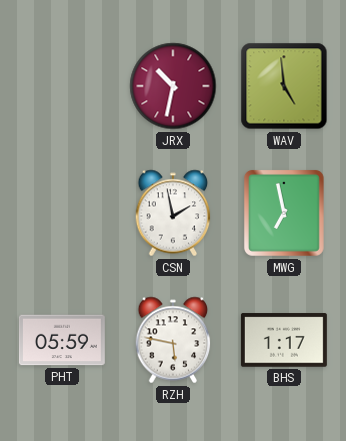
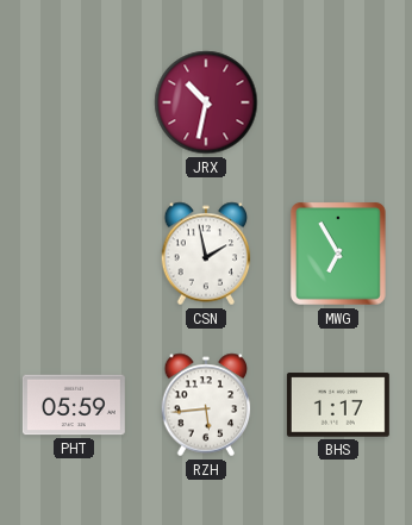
WAV: 4:59 -> none
MWG: 6:58 -> 6:55
RZH: 5:47 -> 5:44
